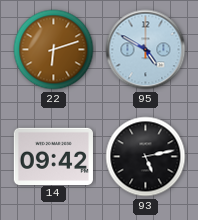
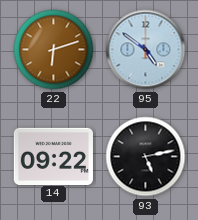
95: 4:50 -> 4:51
14: 09:42 -> 09:22
